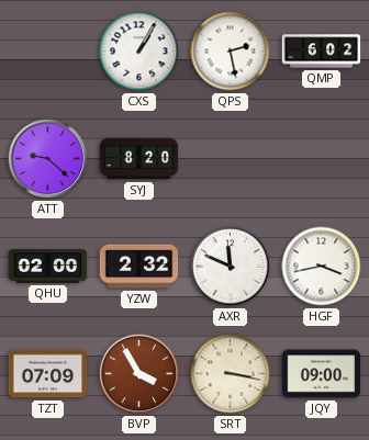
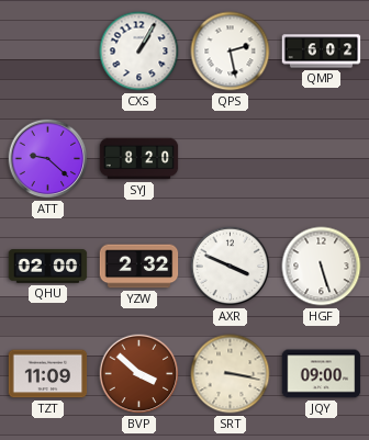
AXR: 11:49 -> 3:49
HGF: 3:43 -> 5:27
TZT: 07:09 -> 11:09
BVP: 3:55 -> 3:52
